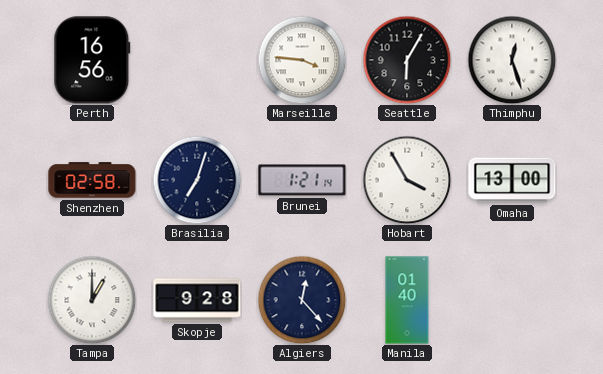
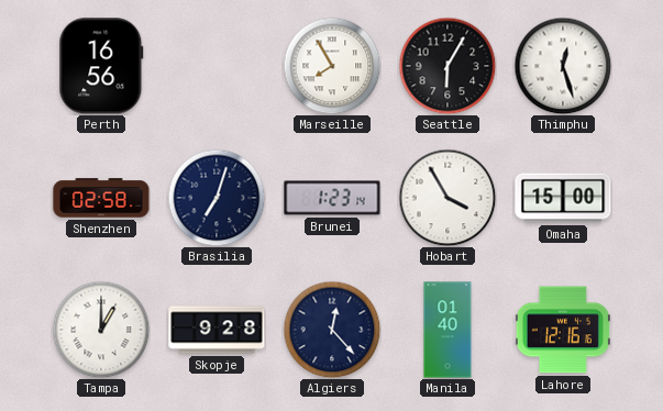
Marseille: 3:46 -> 7:55
Brunei: 1:21 -> 1:23
Omaha: 13:00 -> 15:00
Lahore: none -> 12:16
